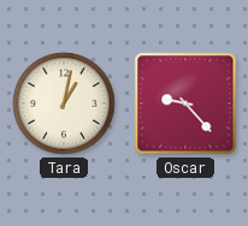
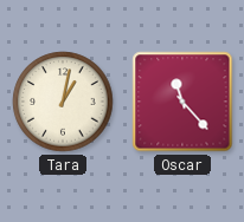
Oscar: 9:23 -> 11:23
